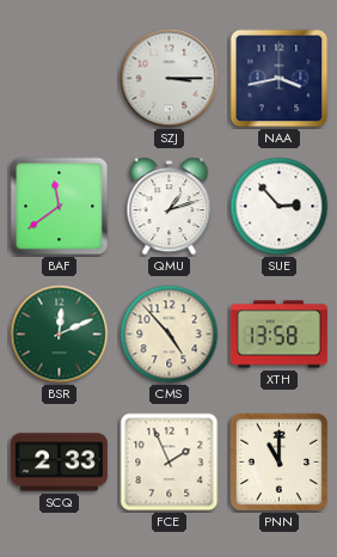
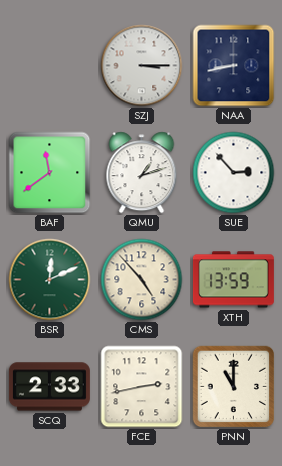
NAA: 3:43 -> 8:43
XTH: 13:58 -> 13:59
FCE: 1:56 -> 2:43
